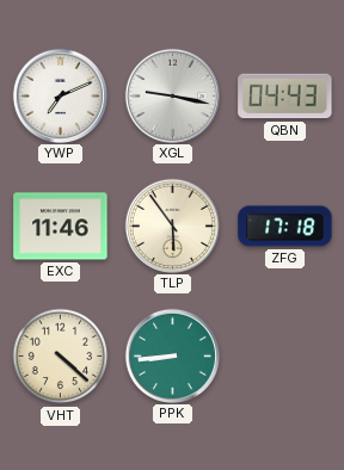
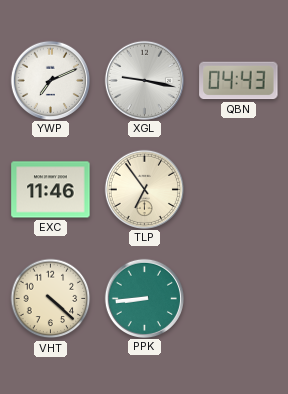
TLP: 5:54 -> 6:54
ZFG: 17:18 -> none
